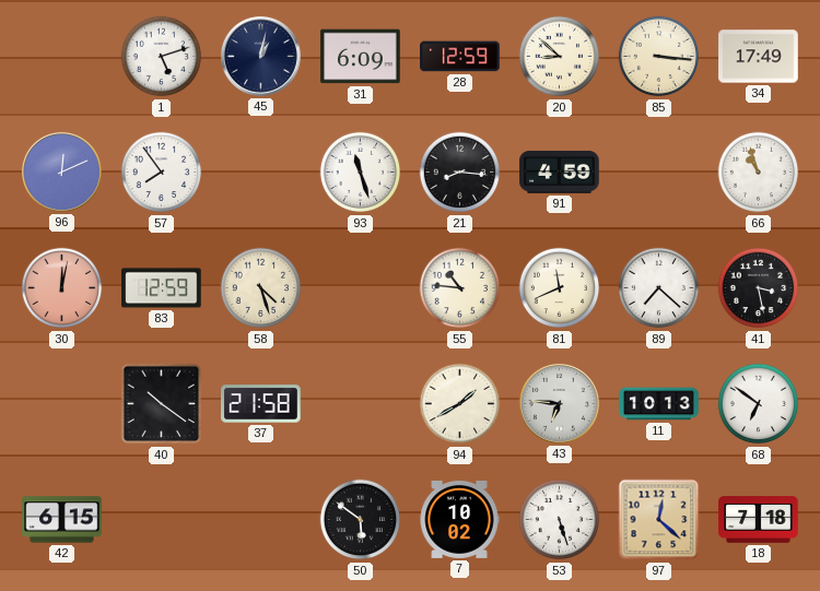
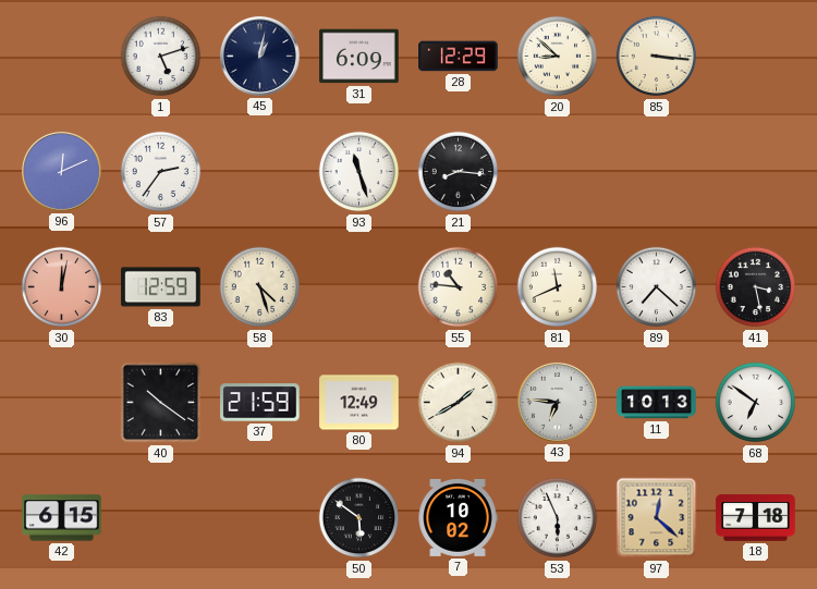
28: 12:59 -> 12:29
34: 17:49 -> none
57: 7:54 -> 2:36
91: 4:59 -> none
66: 10:57 -> none
37: 21:58 -> 21:59
80: none -> 12:49
53: 5:27 -> 5:56
